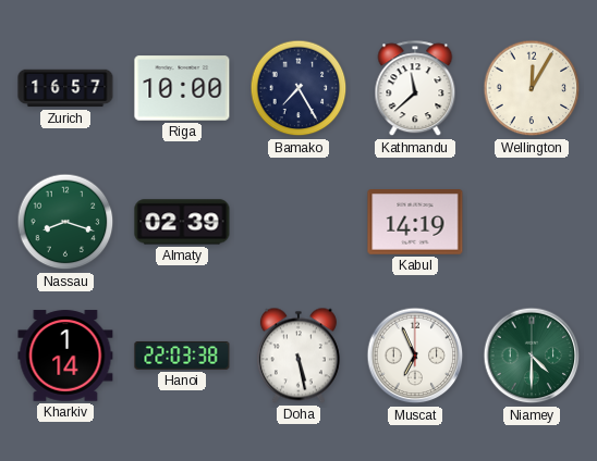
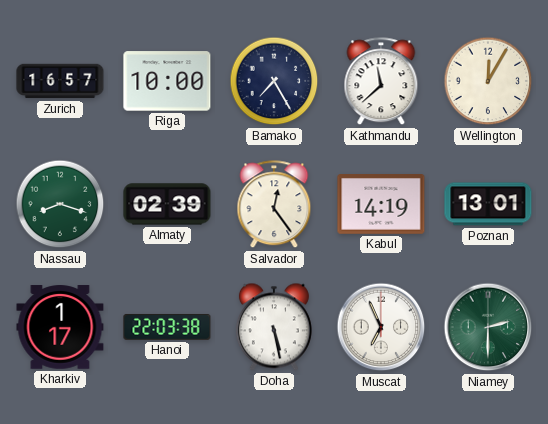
Salvador: none -> 12:24
Poznan: none -> 13:01
Kharkiv: 1:14 -> 1:17
Niamey: 4:30 -> 2:30
